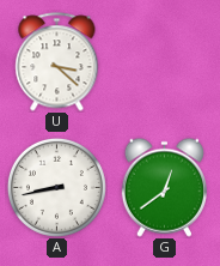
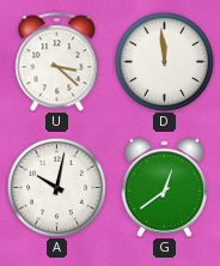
D: none -> 11:59
A: 8:43 -> 10:02
